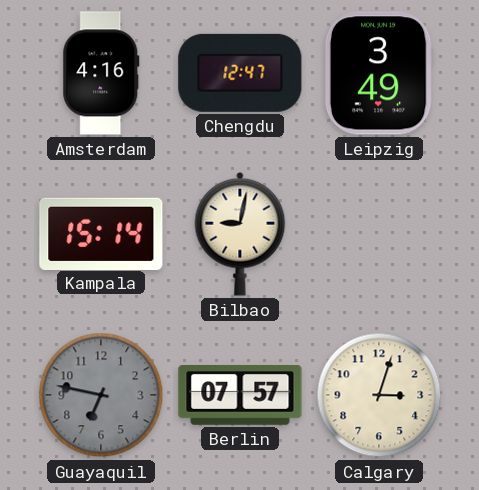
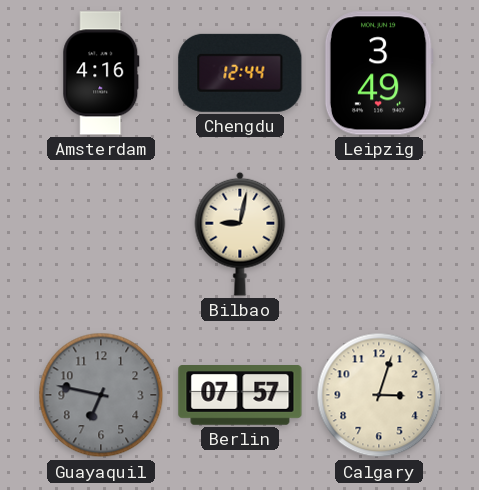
Chengdu: 12:47 -> 12:44
Kampala: 15:14 -> none
